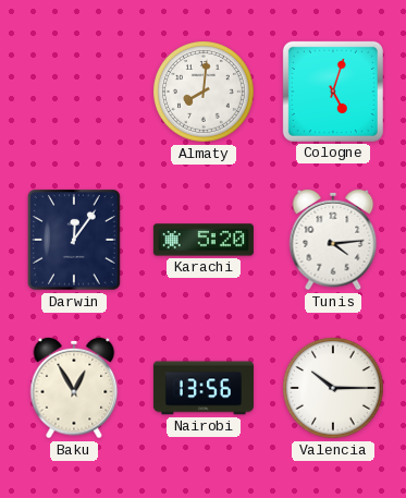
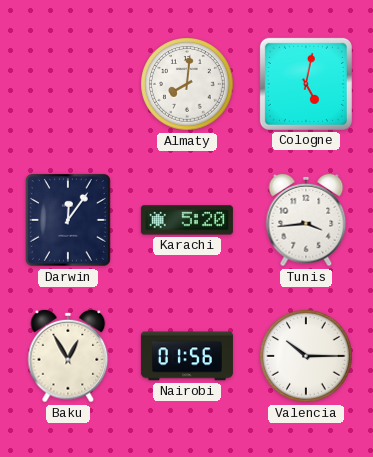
Cologne: 5:03 -> 5:02
Tunis: 4:14 -> 3:44
Nairobi: 13:56 -> 01:56
